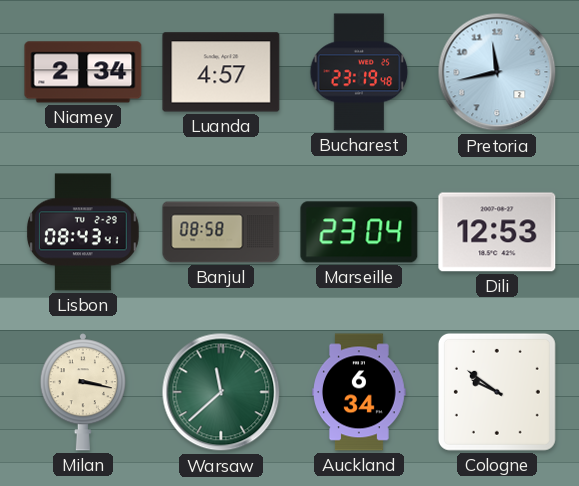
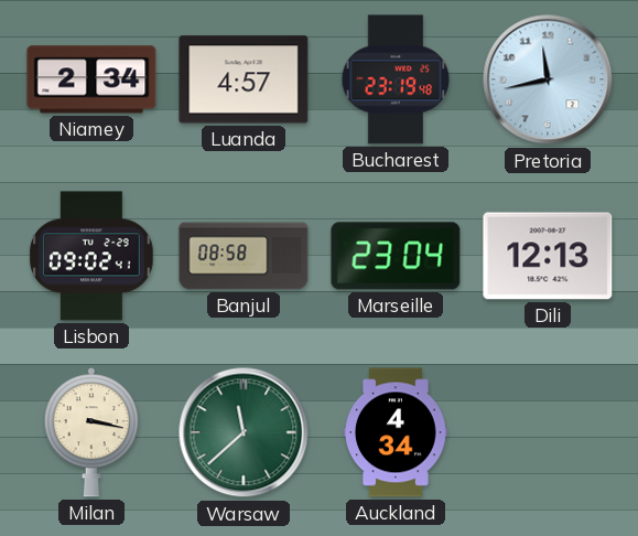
Lisbon: 08:43 -> 09:02
Dili: 12:53 -> 12:13
Auckland: 6:34 -> 4:34
Cologne: 9:51 -> none
